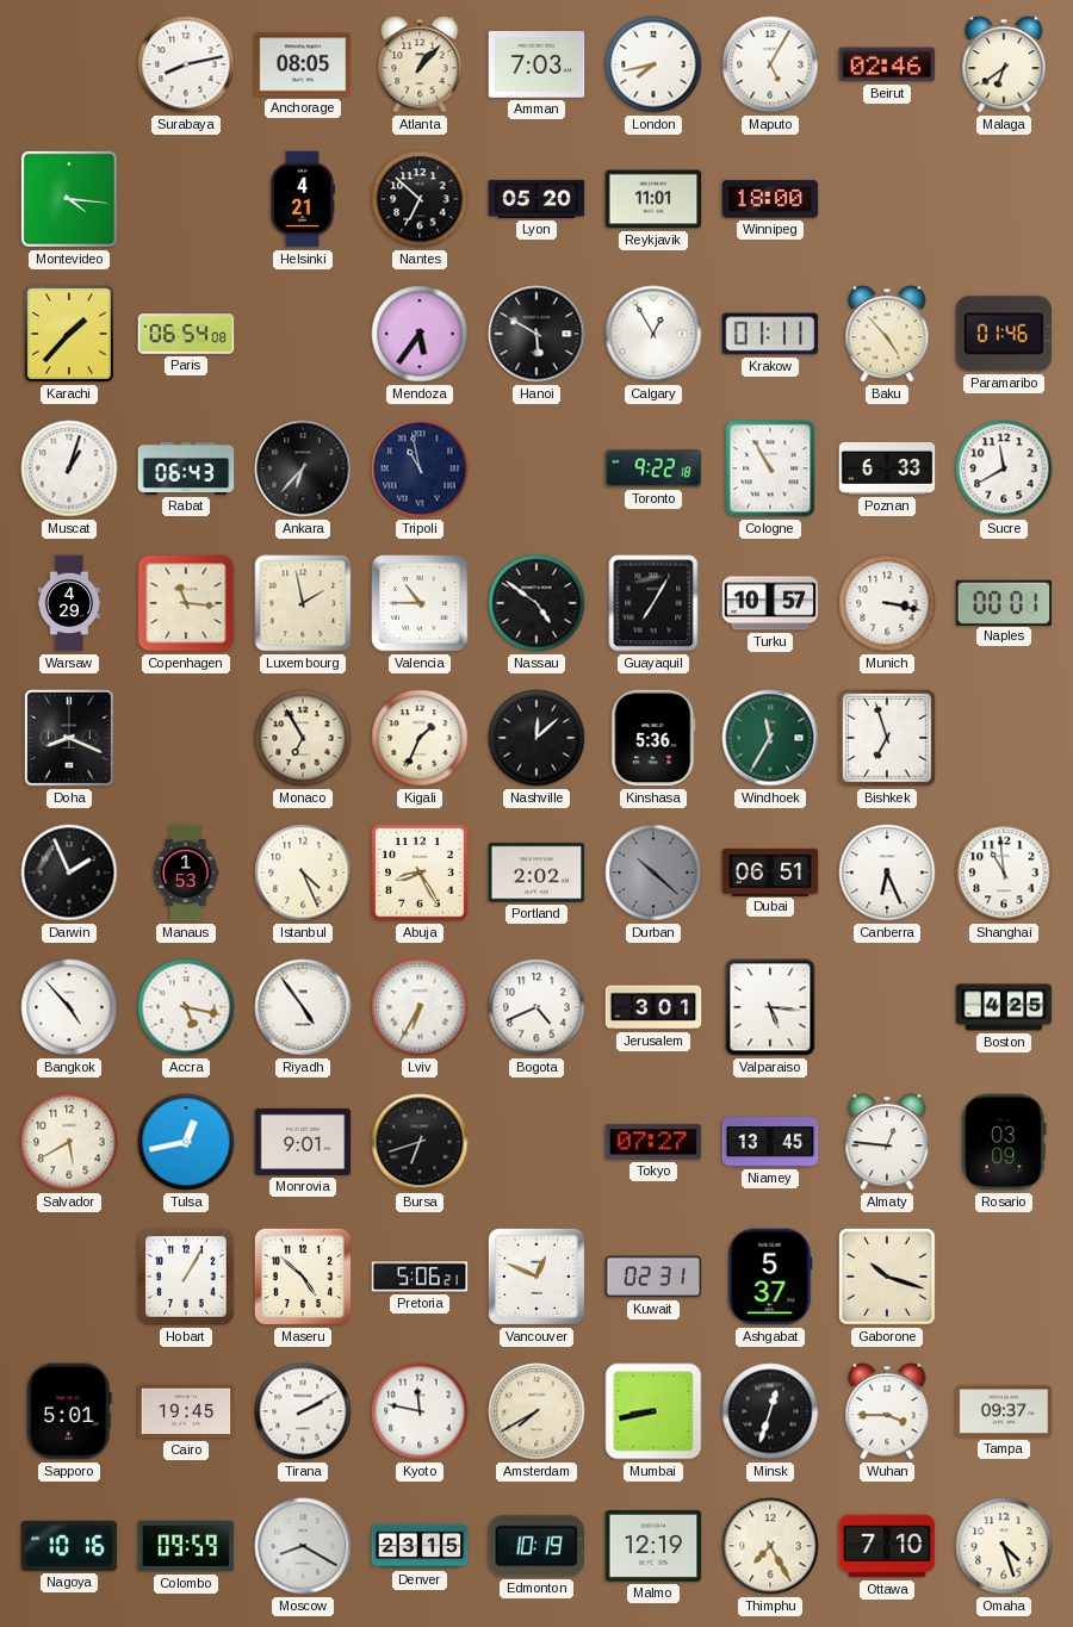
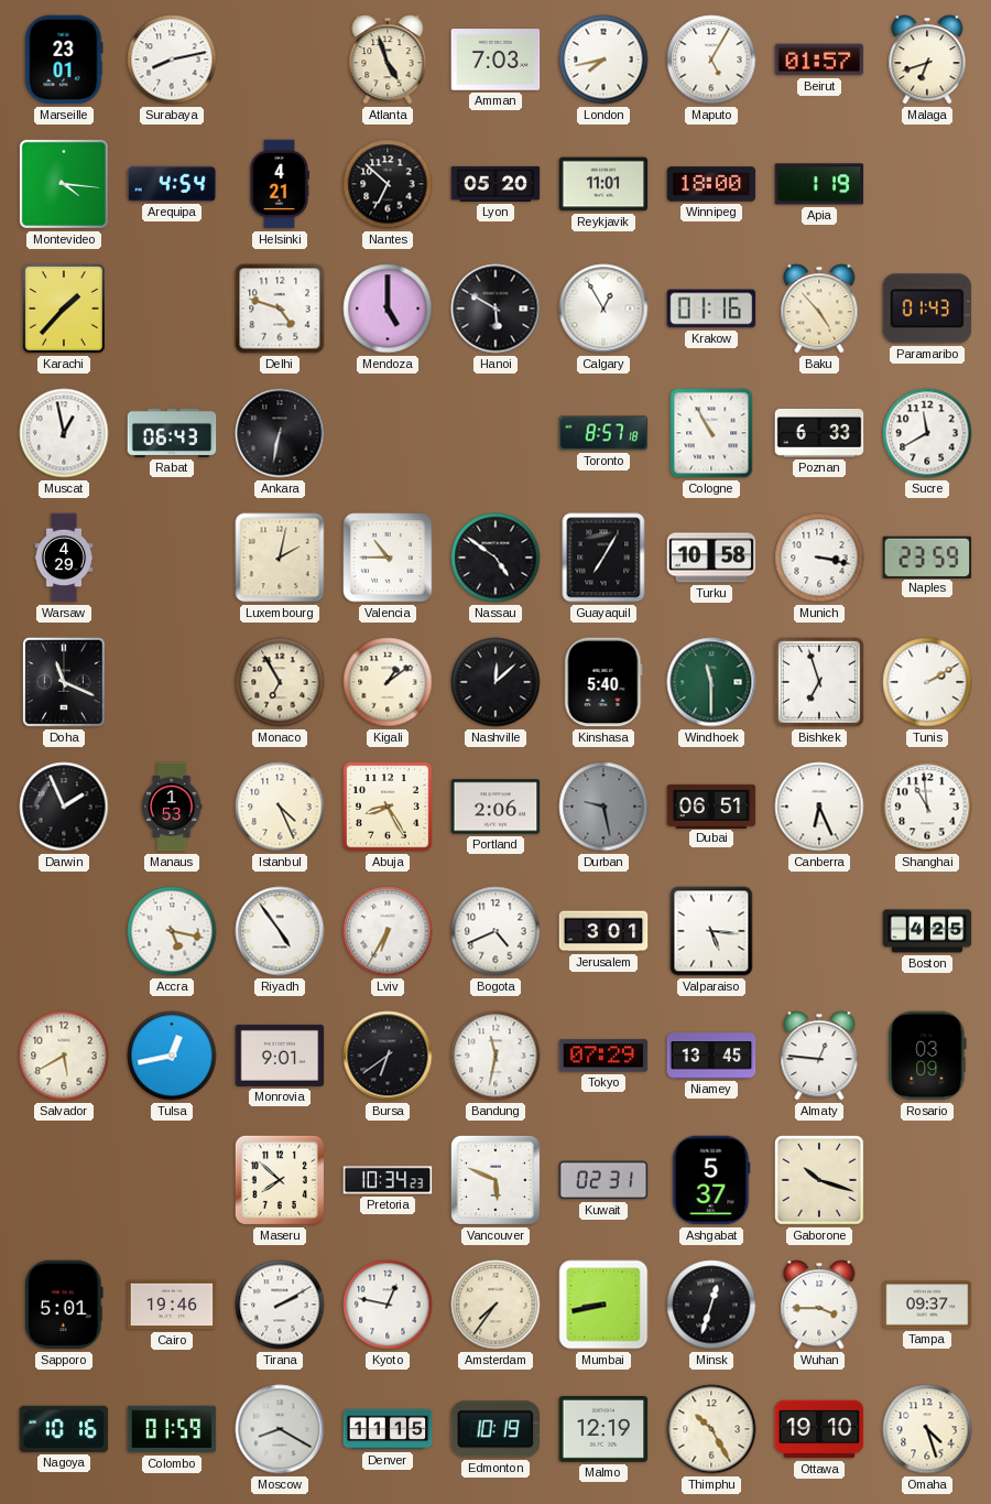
Marseille: none -> 23:01
Anchorage: 08:05 -> none
Atlanta: 1:07 -> 4:57
Beirut: 02:46 -> 01:57
Malaga: 6:39 -> 6:42
Arequipa: none -> 4:54
Apia: none -> 1:19
Paris: 06:54 -> none
Delhi: none -> 4:48
Mendoza: 5:36 -> 5:00
Krakow: 01:11 -> 01:16
Paramaribo: 01:46 -> 01:43
Muscat: 1:03 -> 12:58
Ankara: 6:37 -> 6:32
Tripoli: 10:58 -> none
Toronto: 9:22 -> 8:57
Copenhagen: 11:16 -> none
Luxembourg: 1:58 -> 2:02
Turku: 10:57 -> 10:58
Naples: 00:01 -> 23:59
Doha: 8:19 -> 11:19
Kigali: 1:34 -> 1:09
Kinshasa: 5:36 -> 5:40
Windhoek: 11:35 -> 11:30
Tunis: none -> 2:10
Portland: 2:02 -> 2:06
Durban: 10:22 -> 9:28
Bangkok: 4:53 -> none
Bursa: 6:42 -> 6:39
Bandung: none -> 11:32
Tokyo: 07:27 -> 07:29
Hobart: 1:05 -> none
Maseru: 4:52 -> 7:52
Pretoria: 5:06 -> 10:34
Vancouver: 12:49 -> 5:49
Cairo: 19:45 -> 19:46
Kyoto: 11:47 -> 12:47
Amsterdam: 7:40 -> 7:36
Colombo: 09:59 -> 01:59
Denver: 23:15 -> 11:15
Thimphu: 7:25 -> 10:25
Ottawa: 7:10 -> 19:10
